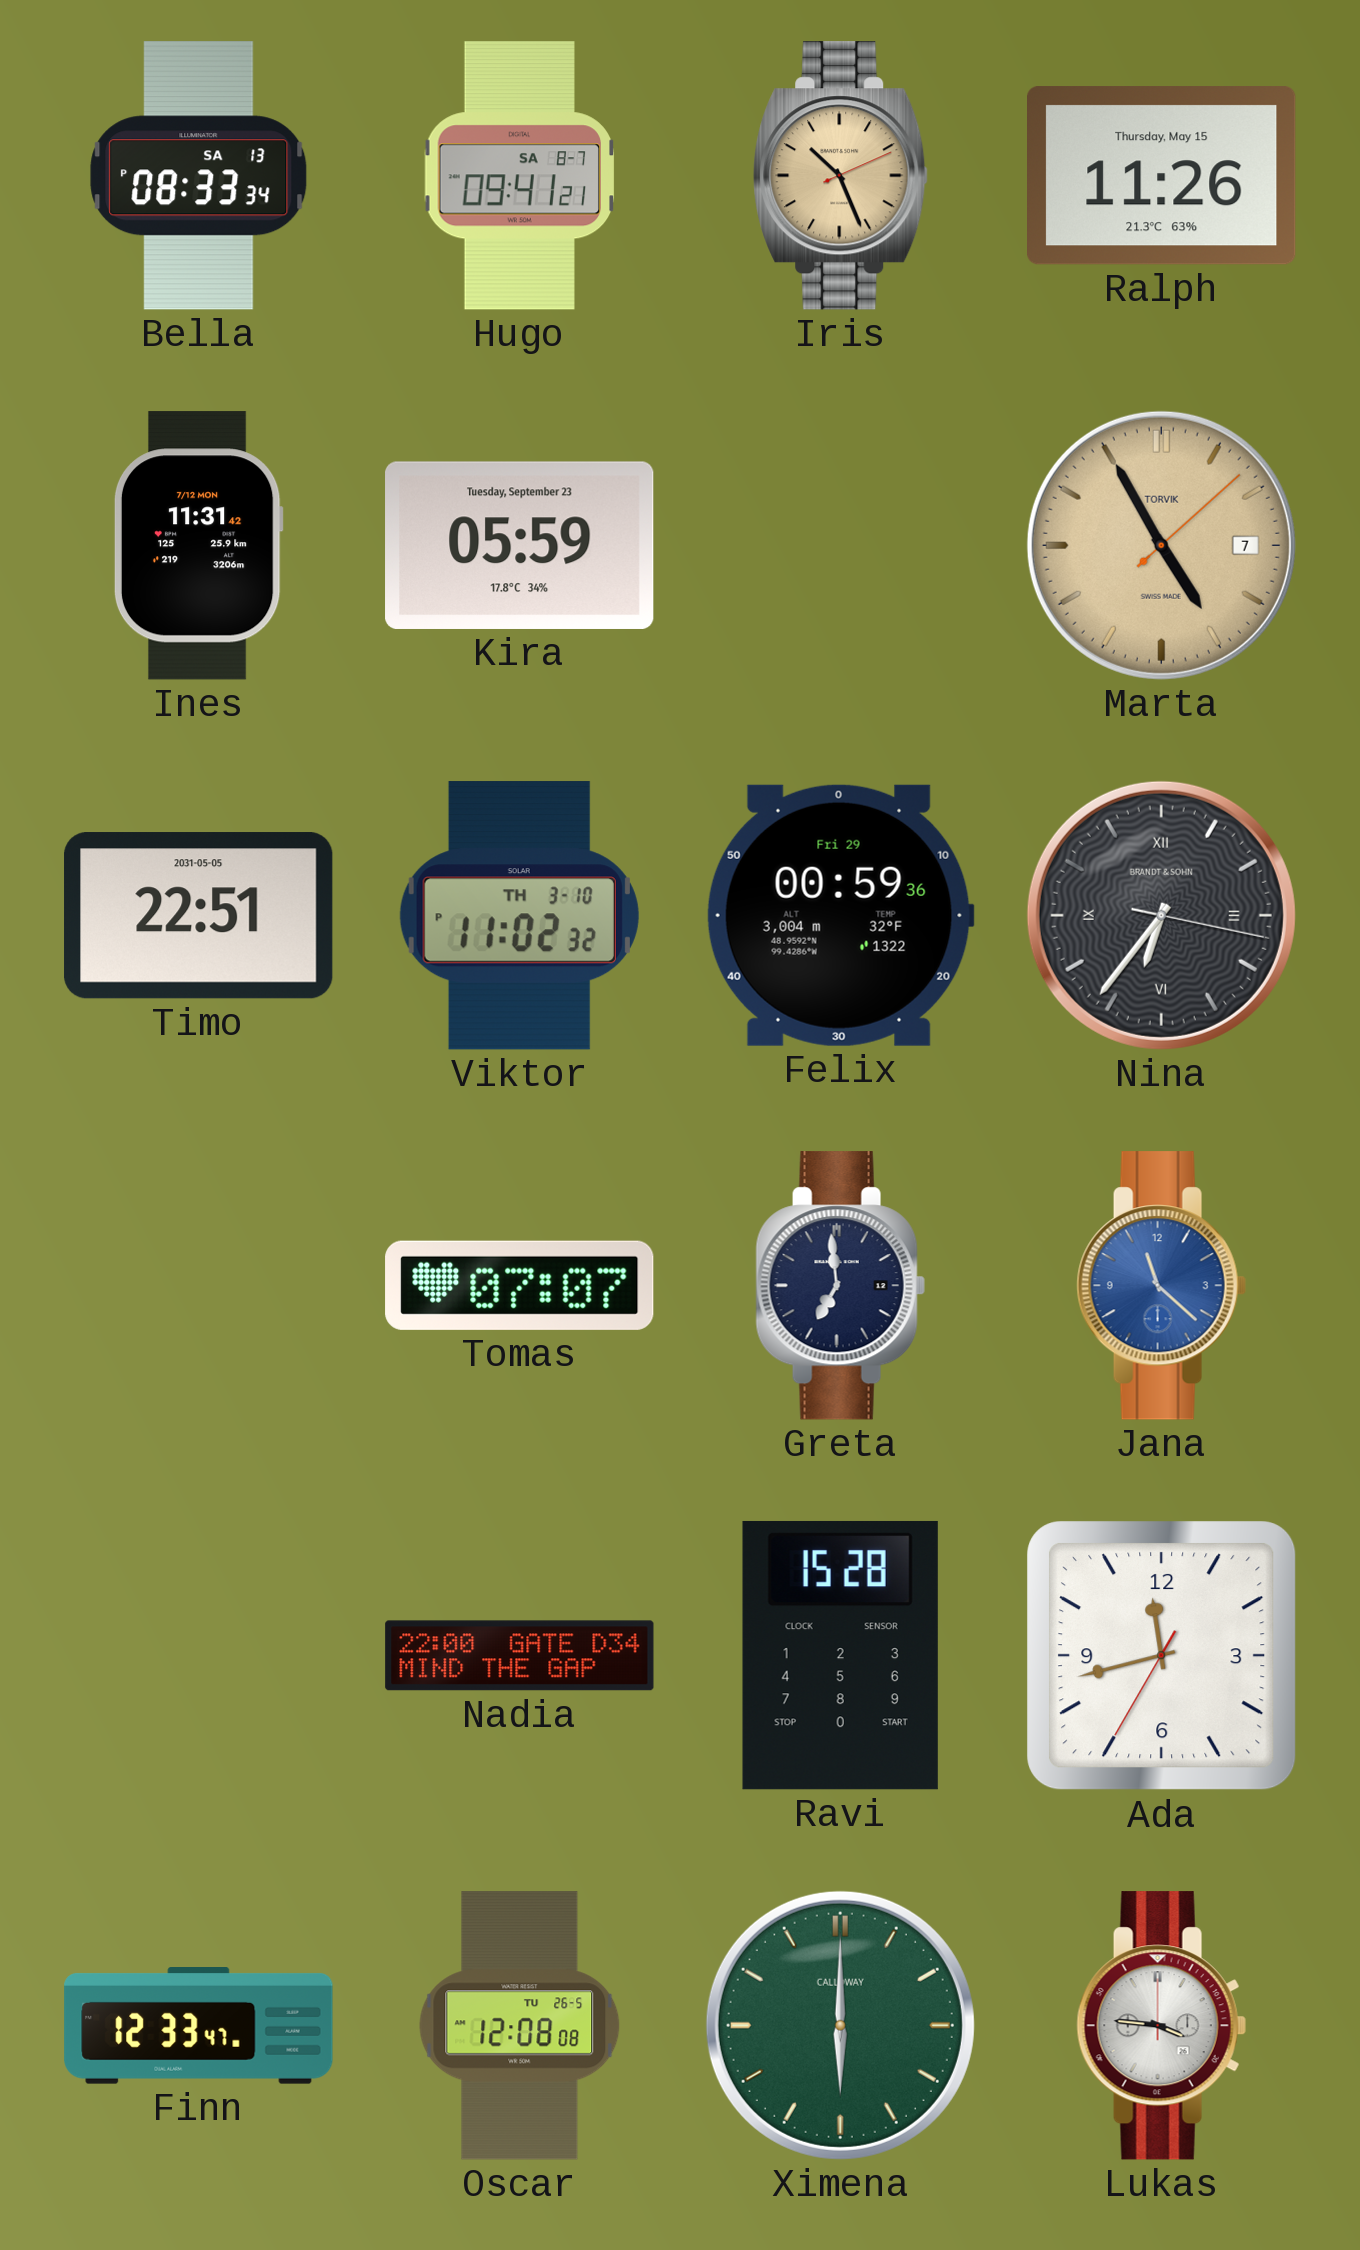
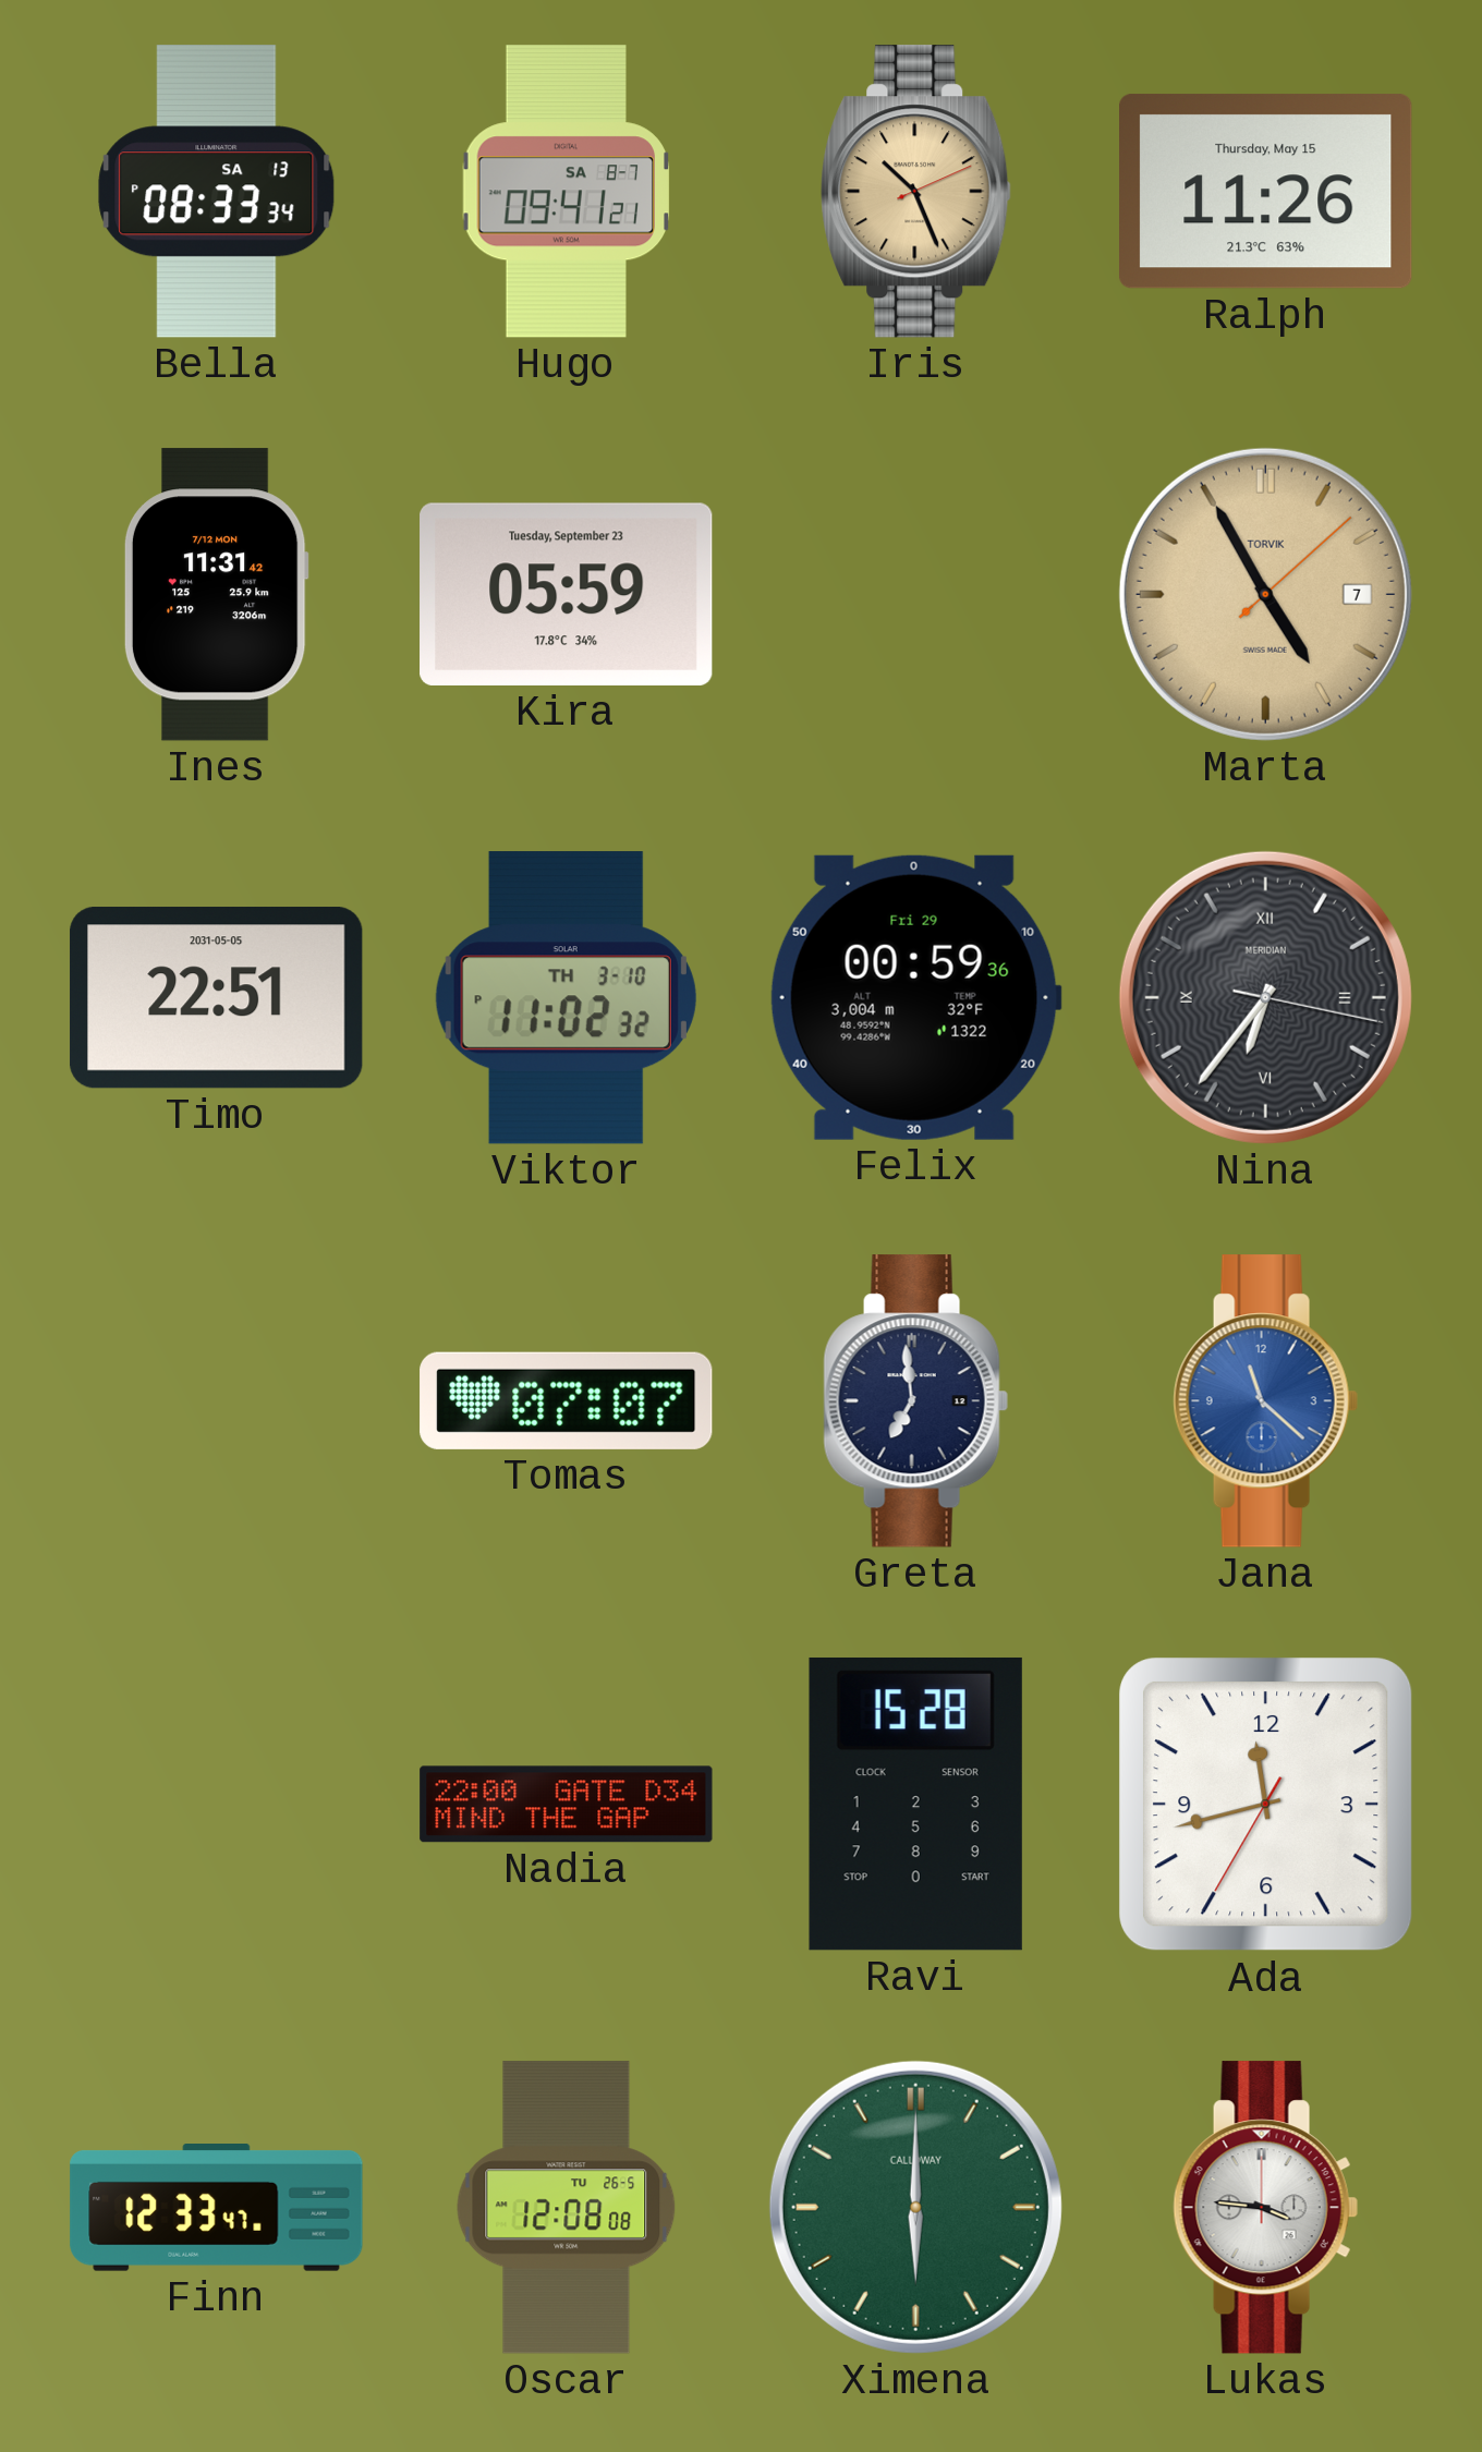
Nina brand: BRANDT & SOHN -> MERIDIAN
